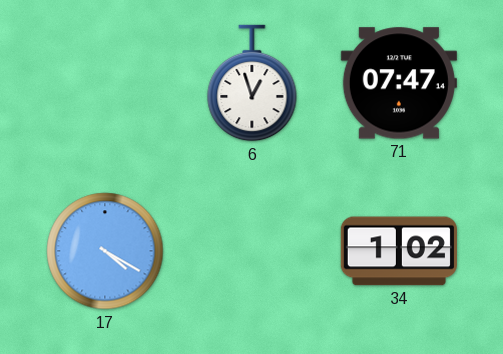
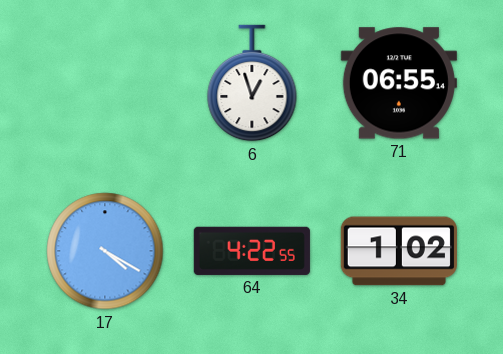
71: 07:47 -> 06:55
64: none -> 4:22
